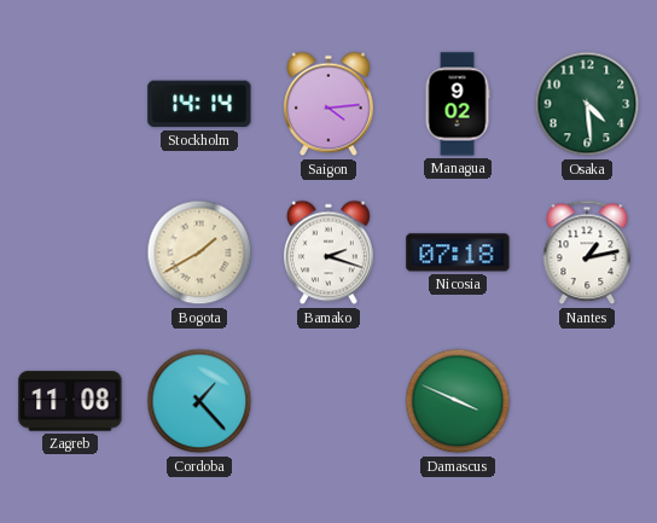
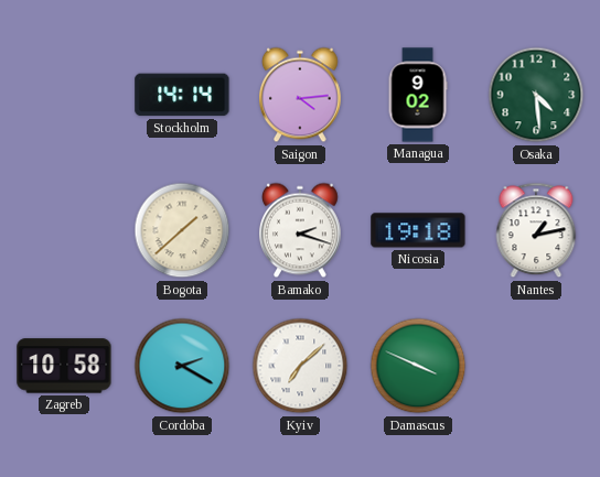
Bogota: 1:40 -> 1:38
Nicosia: 07:18 -> 19:18
Zagreb: 11:08 -> 10:58
Cordoba: 1:23 -> 2:20
Kyiv: none -> 7:08
